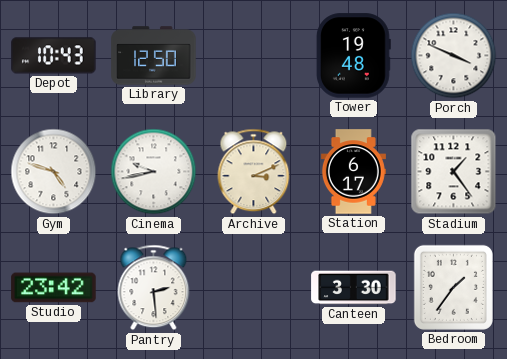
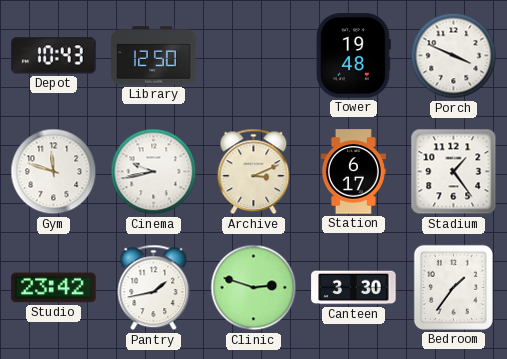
Gym: 4:48 -> 11:48
Pantry: 2:29 -> 1:43
Clinic: none -> 2:48
